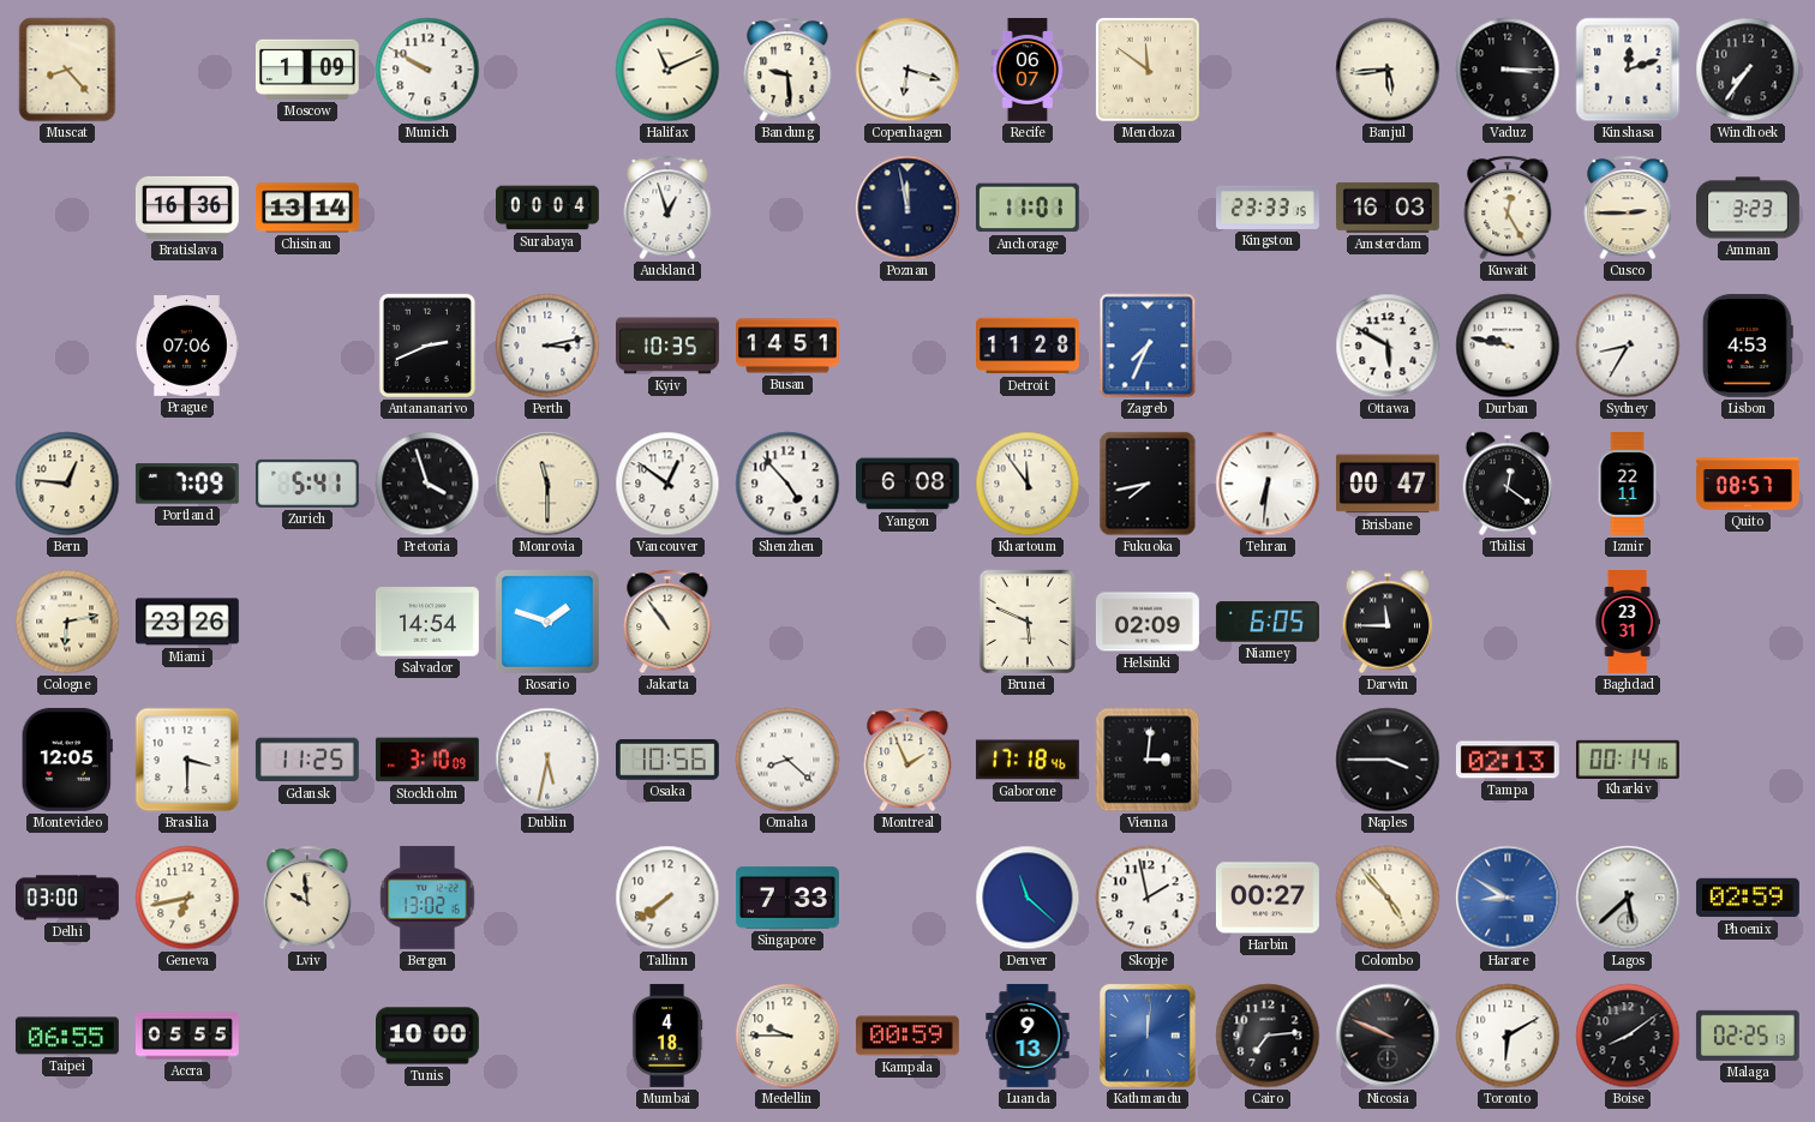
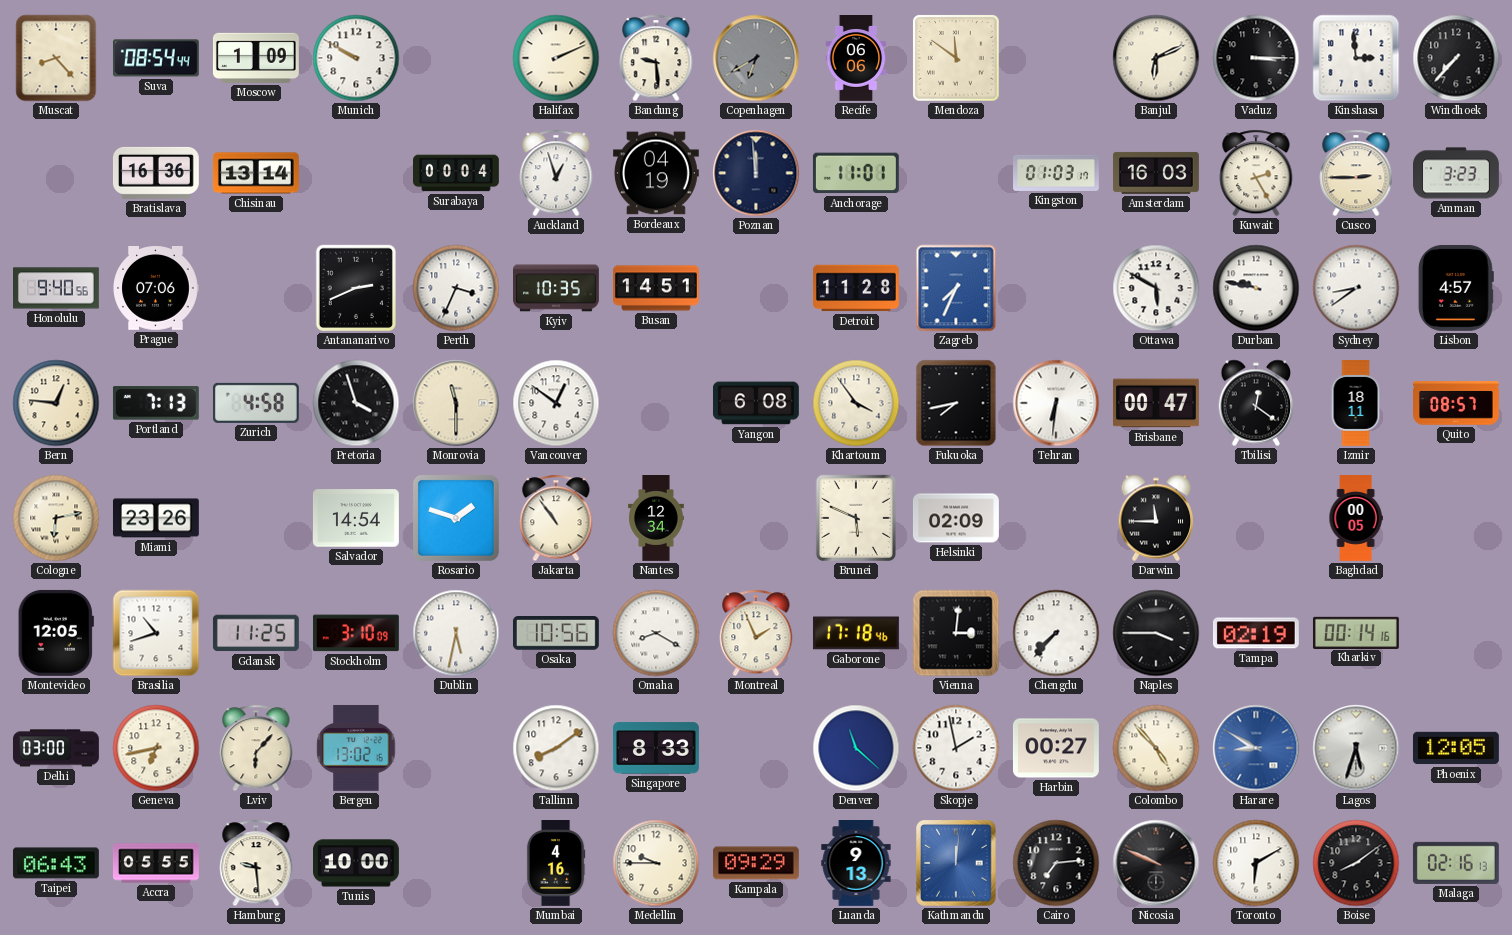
Suva: none -> 08:54
Halifax: 11:11 -> 2:11
Copenhagen: 6:18 -> 6:40
Copenhagen dial: white -> grey
Recife: 06:07 -> 06:06
Banjul: 5:44 -> 6:11
Kinshasa: 12:12 -> 2:59
Windhoek: 7:36 -> 7:37
Bordeaux: none -> 04:19
Poznan: 11:58 -> 11:59
Kingston: 23:33 -> 01:03
Kuwait: 12:25 -> 2:25
Honolulu: none -> 9:40
Perth: 3:13 -> 3:34
Sydney: 8:35 -> 8:39
Lisbon: 4:53 -> 4:57
Portland: 7:09 -> 7:13
Zurich: 5:41 -> 4:58
Shenzhen: 4:53 -> none
Khartoum: 11:54 -> 3:54
Izmir: 22:11 -> 18:11
Nantes: none -> 12:34
Niamey: 6:05 -> none
Baghdad: 23:31 -> 00:05
Brasilia: 3:30 -> 10:42
Omaha: 8:22 -> 8:20
Chengdu: none -> 7:37
Tampa: 02:13 -> 02:19
Lviv: 9:59 -> 6:07
Tallinn: 7:39 -> 8:09
Singapore: 7:33 -> 8:33
Lagos: 5:38 -> 5:33
Phoenix: 02:59 -> 12:05
Taipei: 06:55 -> 06:43
Hamburg: none -> 9:29
Mumbai: 4:18 -> 4:16
Kampala: 00:59 -> 09:29
Malaga: 02:25 -> 02:16
